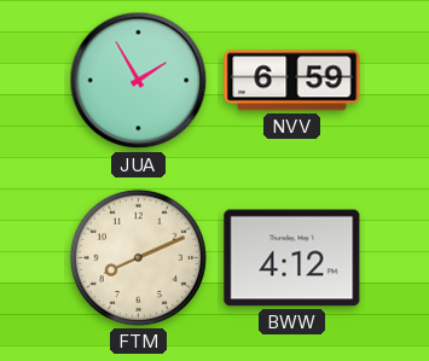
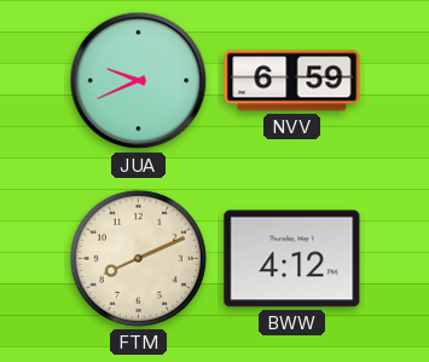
JUA: 1:55 -> 9:41
